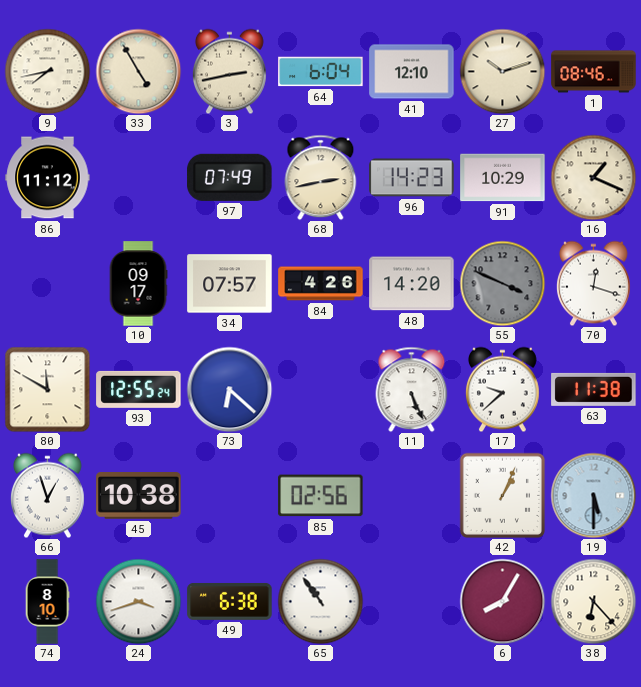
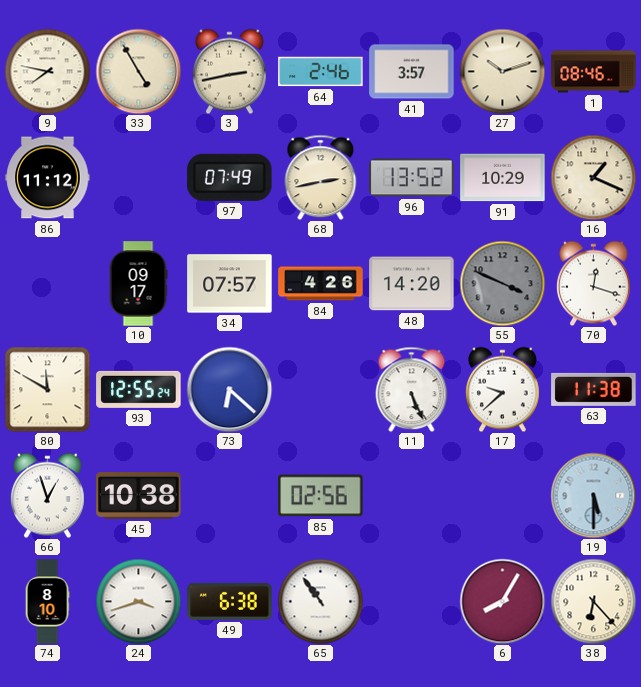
9: 7:43 -> 7:47
64: 6:04 -> 2:46
41: 12:10 -> 3:57
96: 14:23 -> 13:52
42: 1:04 -> none
